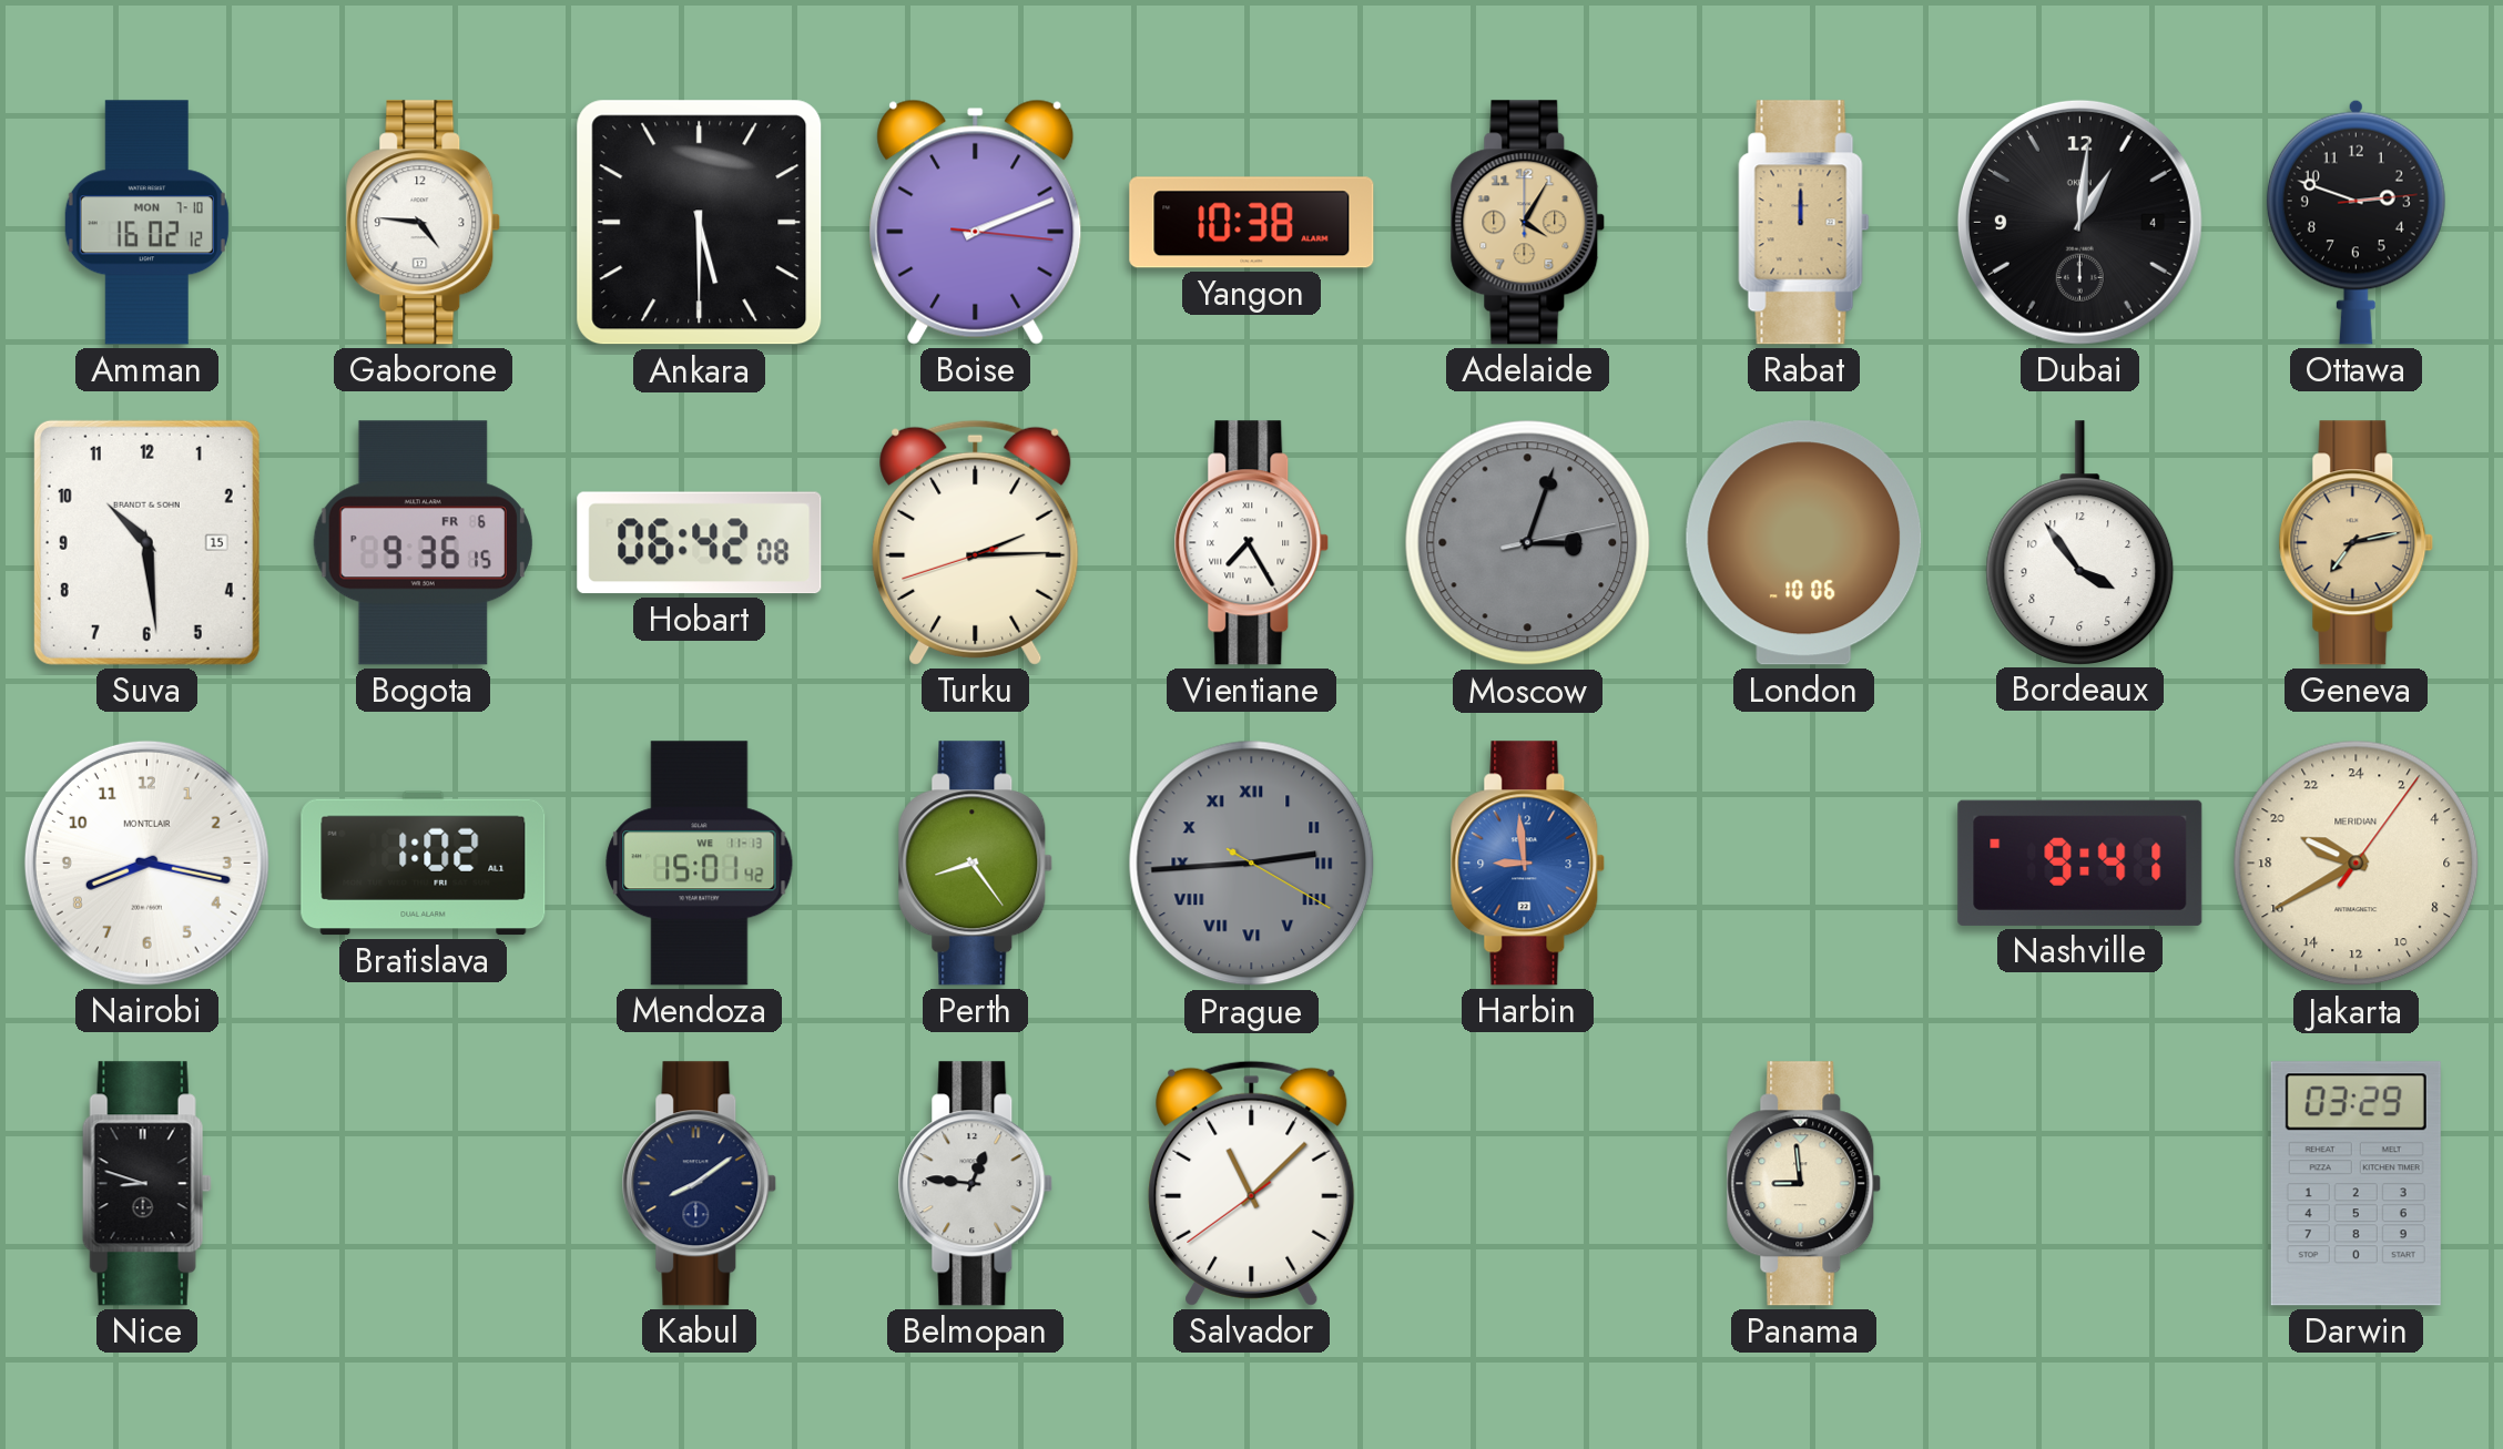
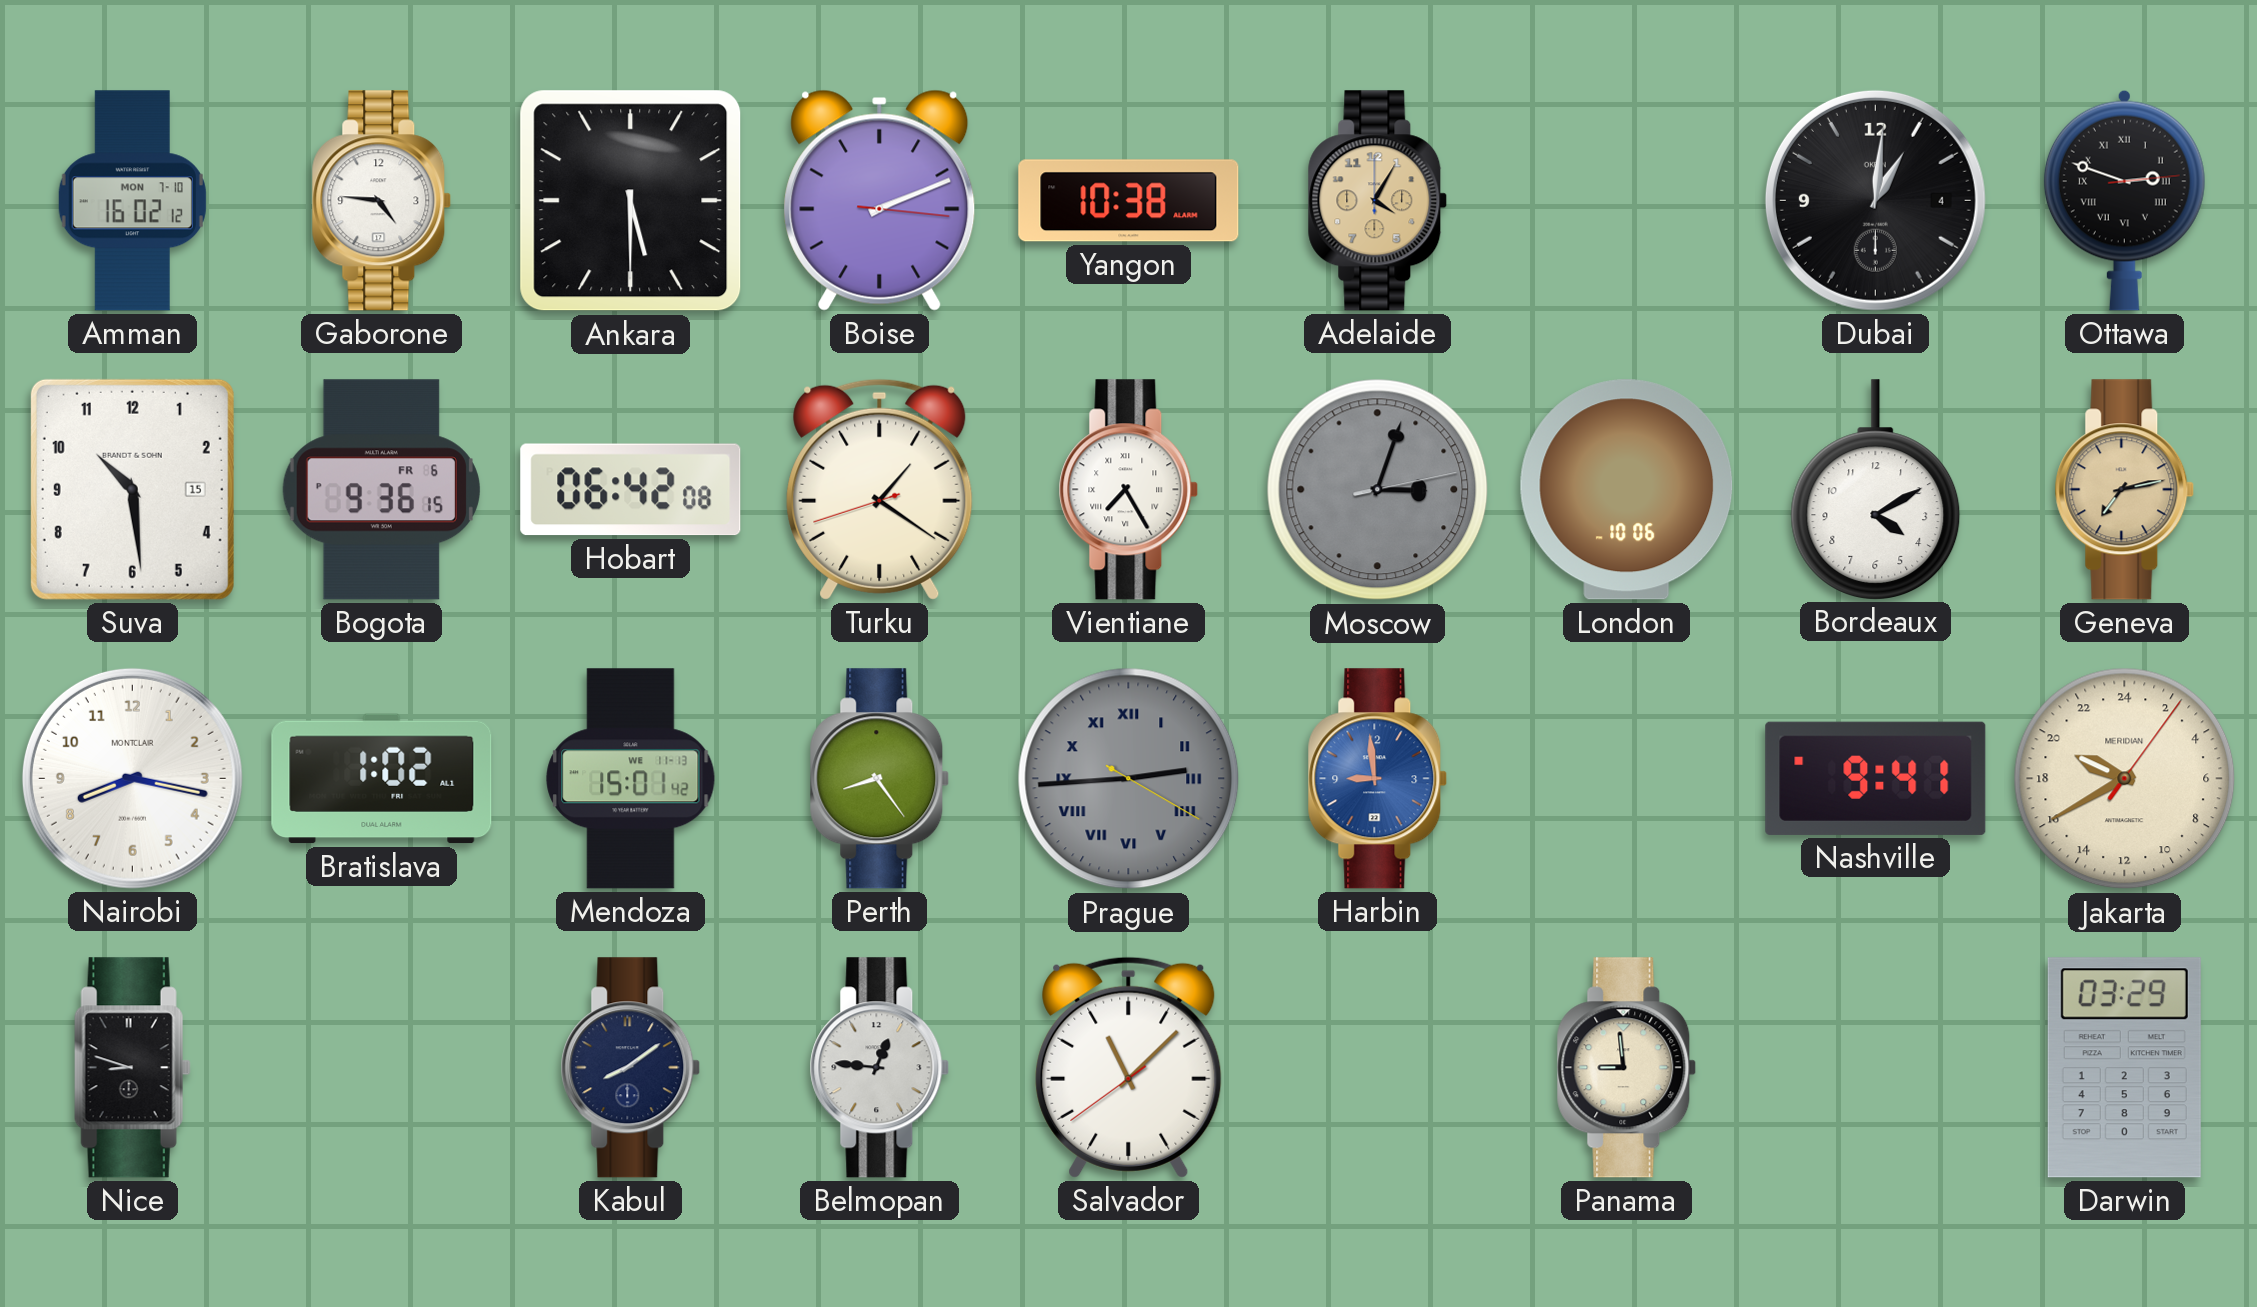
Rabat: 12:00 -> none
Ottawa numerals: Arabic -> Roman
Turku: 2:14 -> 1:20
Bordeaux: 3:54 -> 4:10
